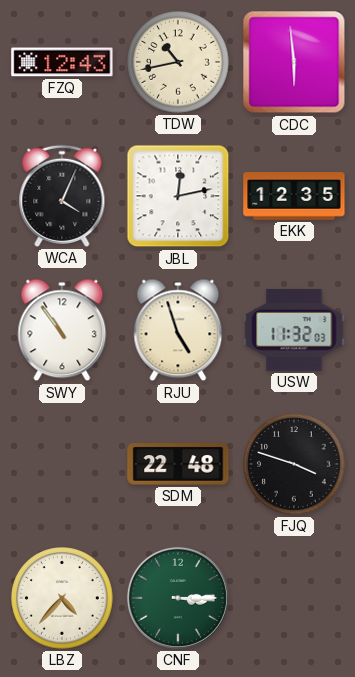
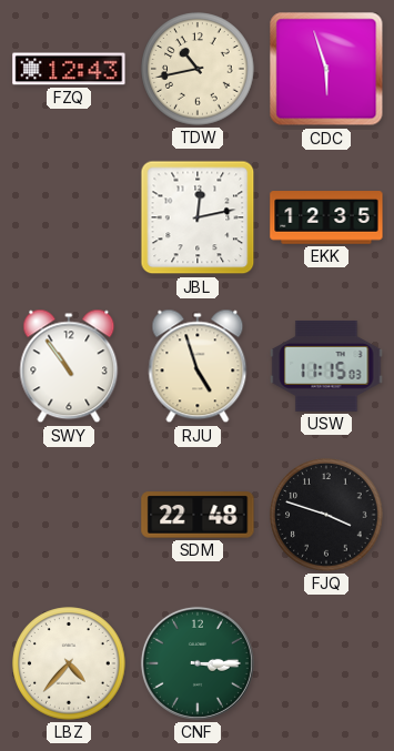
CDC: 5:59 -> 5:57
WCA: 4:04 -> none
USW: 11:32 -> 11:15
